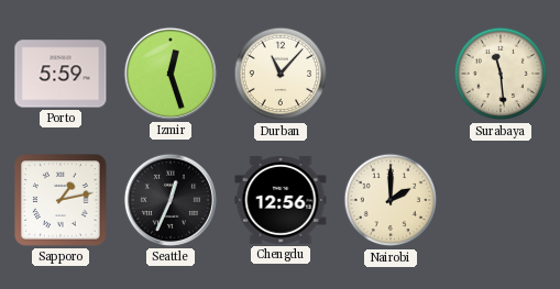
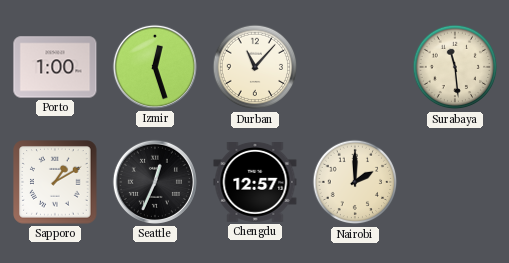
Porto: 5:59 -> 1:00
Sapporo: 1:13 -> 1:10
Chengdu: 12:56 -> 12:57
